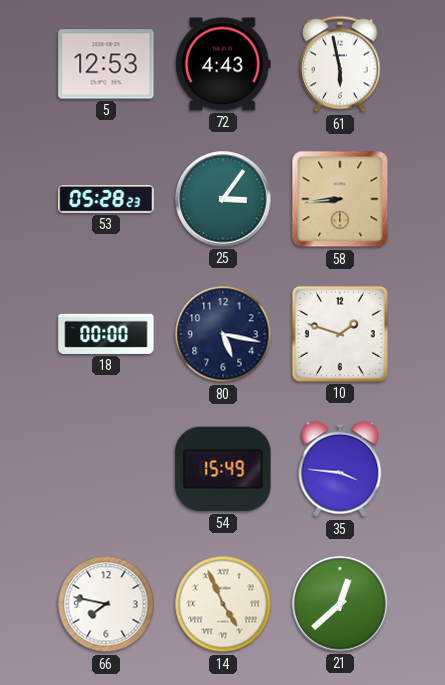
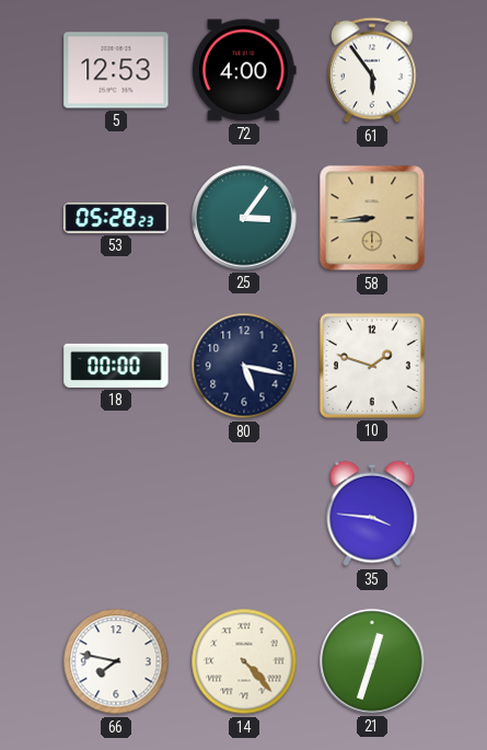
72: 4:43 -> 4:00
61: 5:58 -> 5:54
54: 15:49 -> none
14: 4:56 -> 4:23
21: 12:38 -> 12:33
